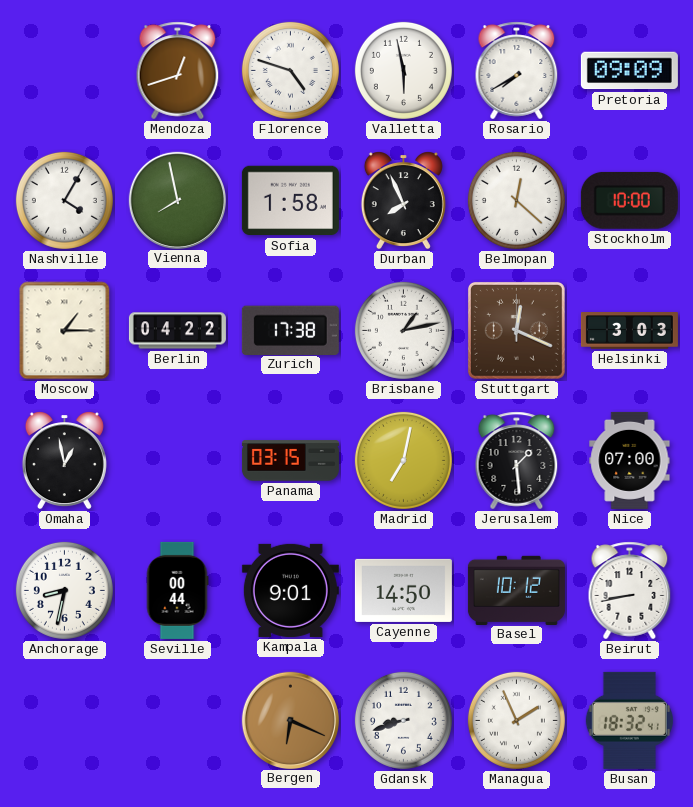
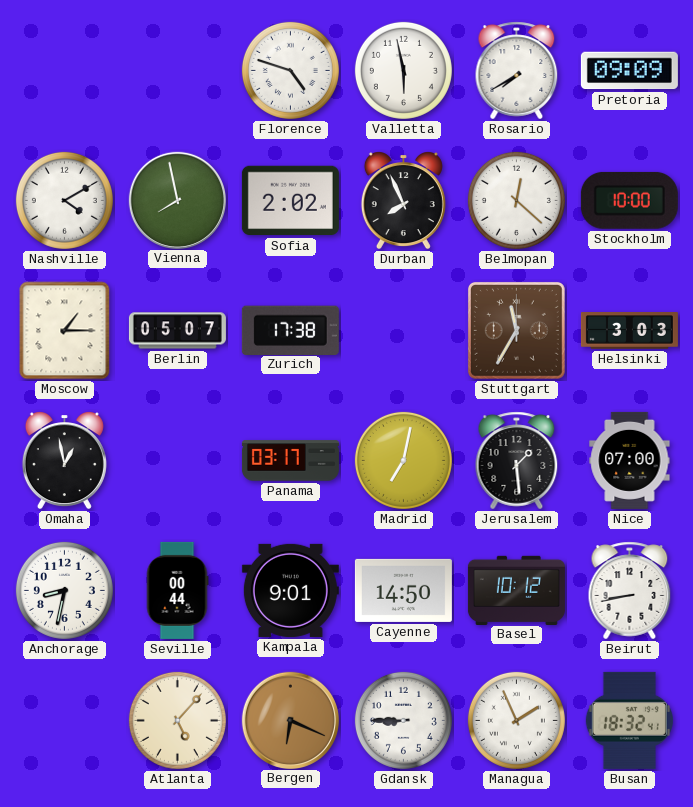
Mendoza: 12:42 -> none
Nashville: 4:05 -> 4:10
Sofia: 1:58 -> 2:02
Berlin: 04:22 -> 05:07
Brisbane: 1:13 -> none
Stuttgart: 12:19 -> 11:35
Panama: 03:15 -> 03:17
Atlanta: none -> 5:07
Gdansk: 8:42 -> 8:45
